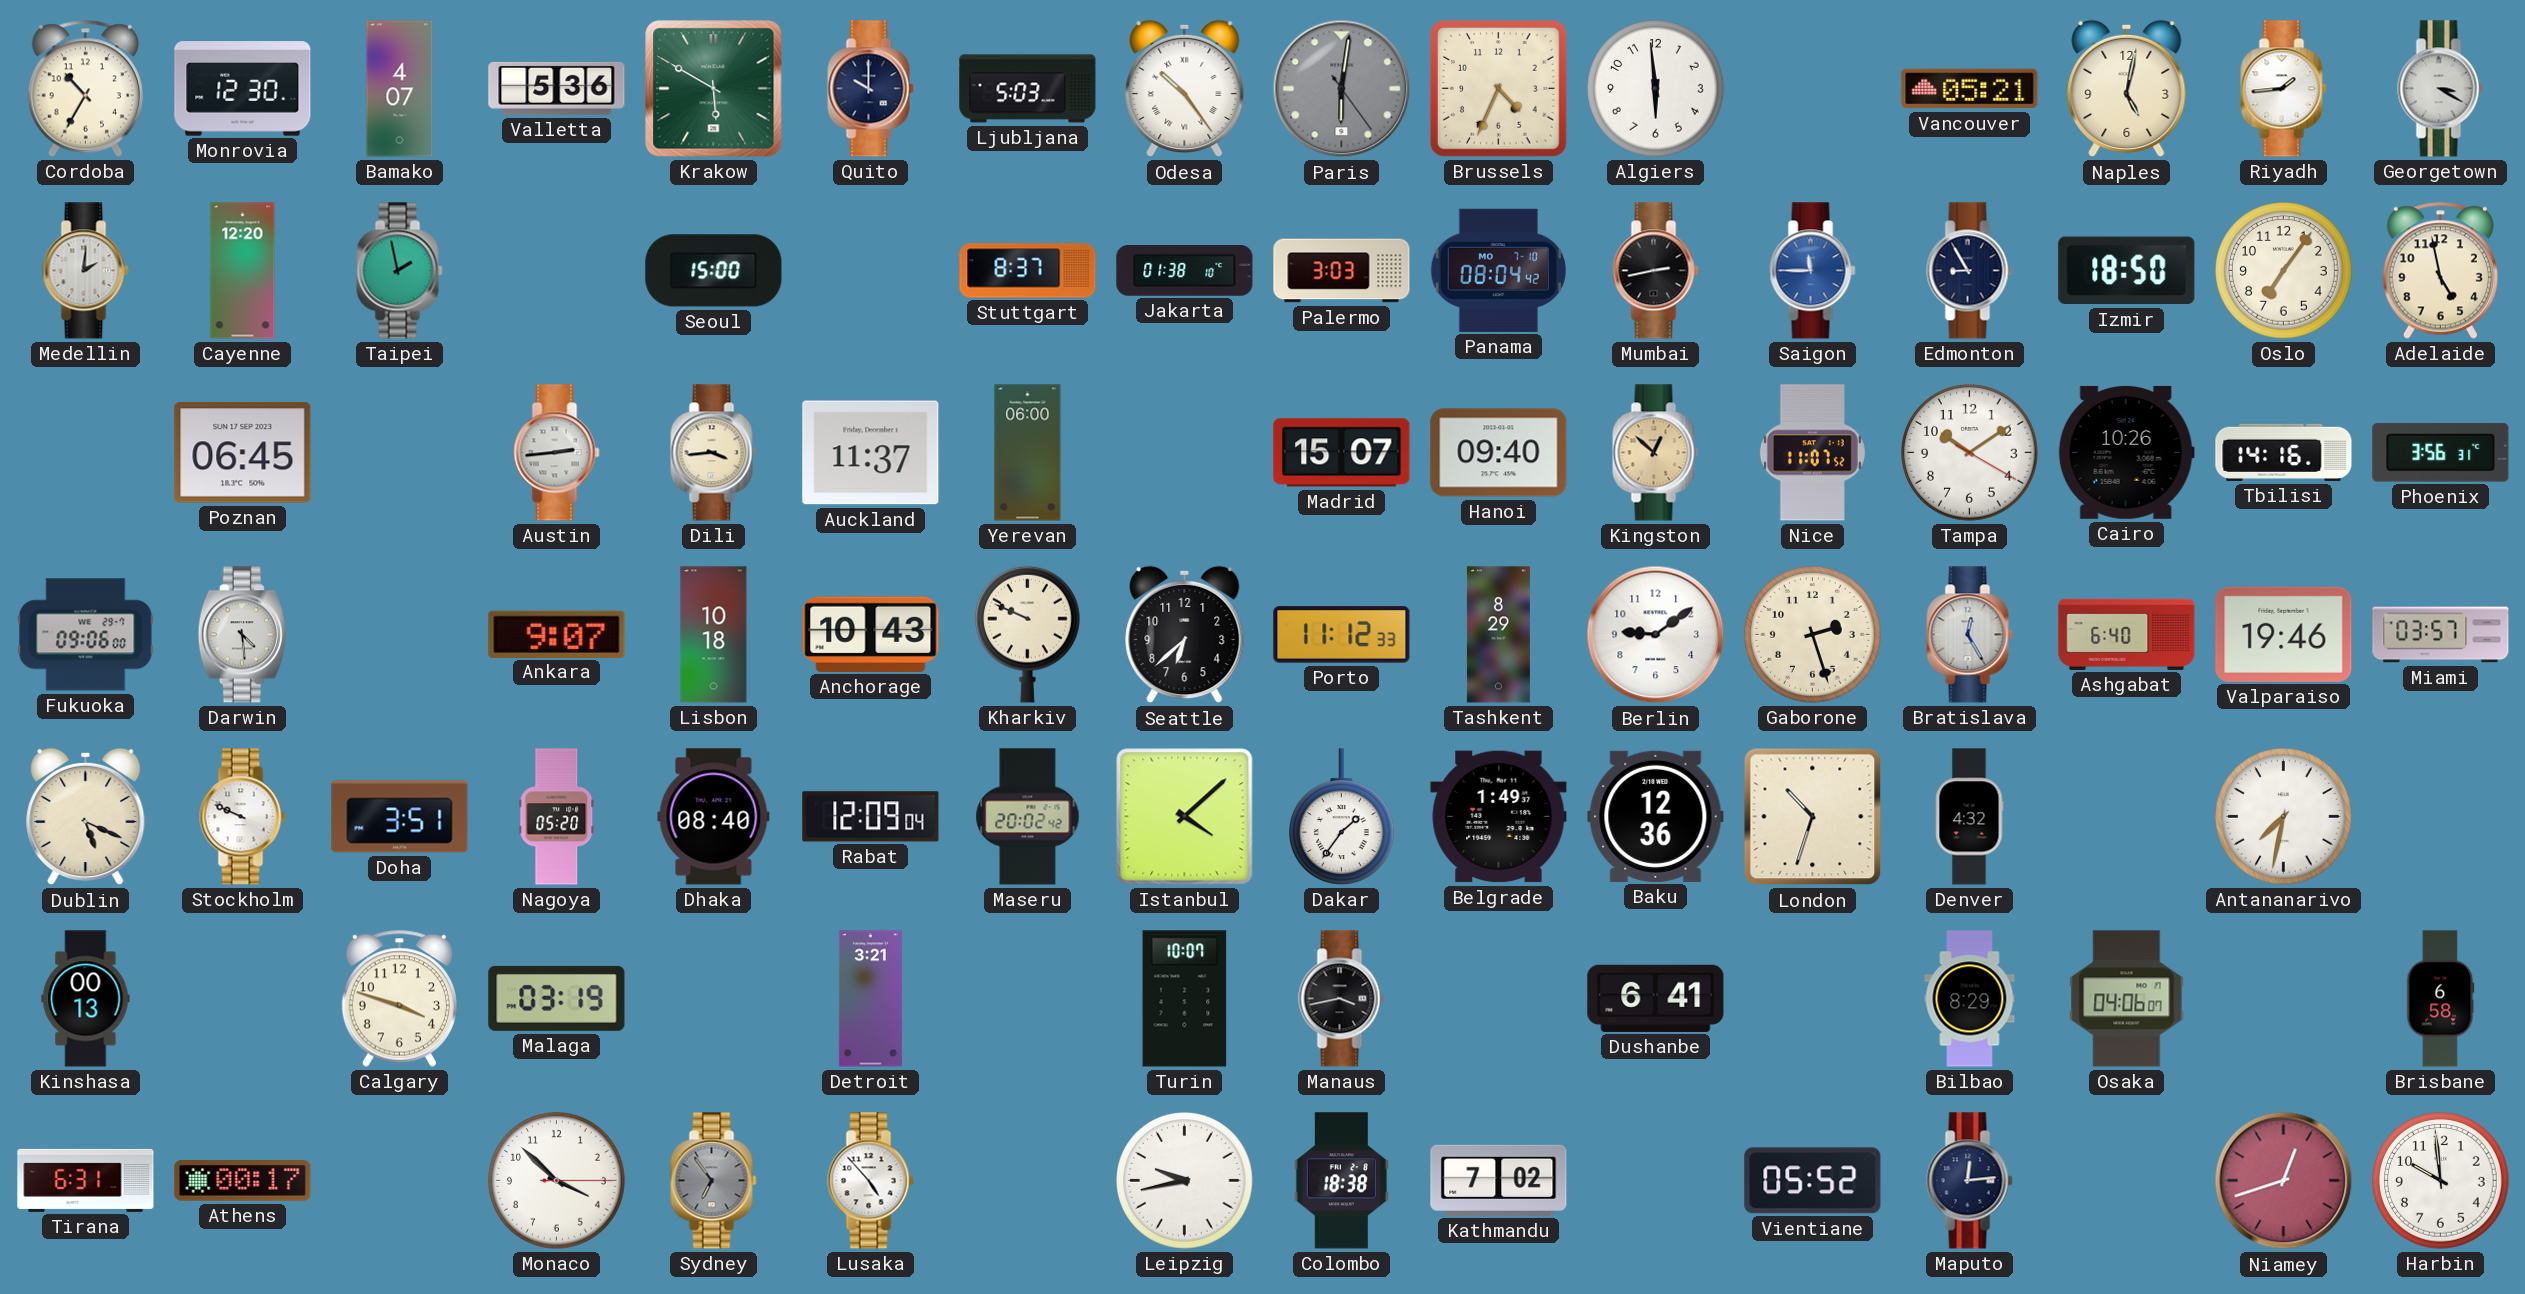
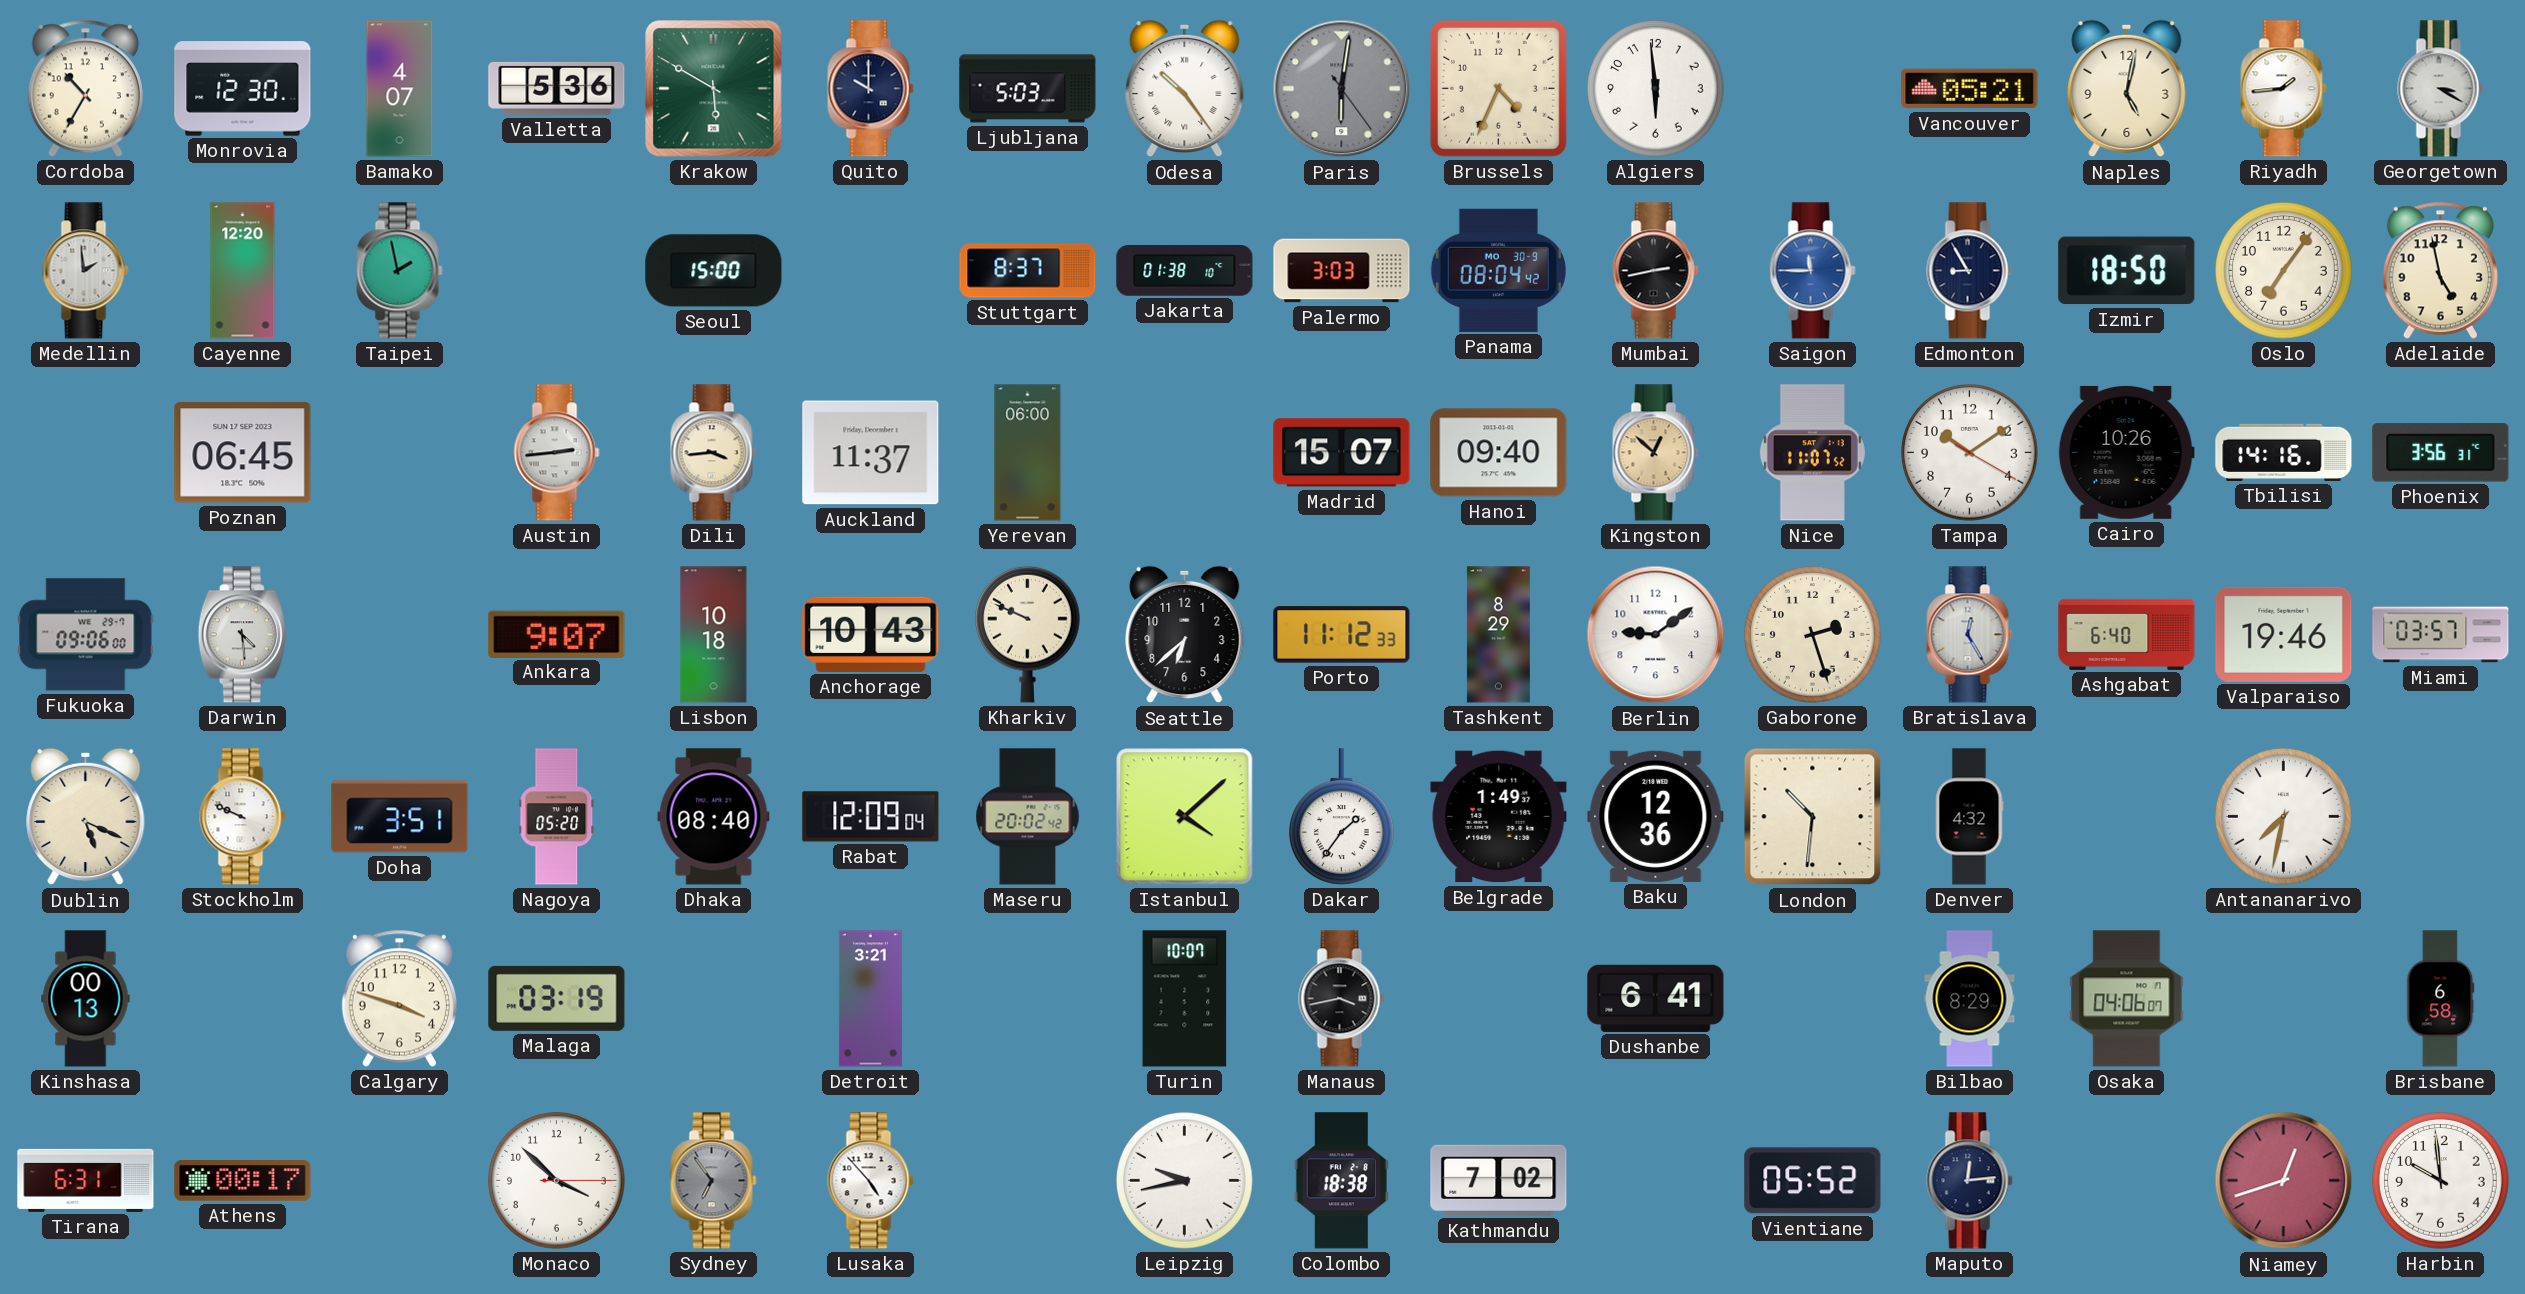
Medellin: 2:01 -> 1:59
Panama date: MO 7-10 -> MO 30-9
London: 10:33 -> 10:31
